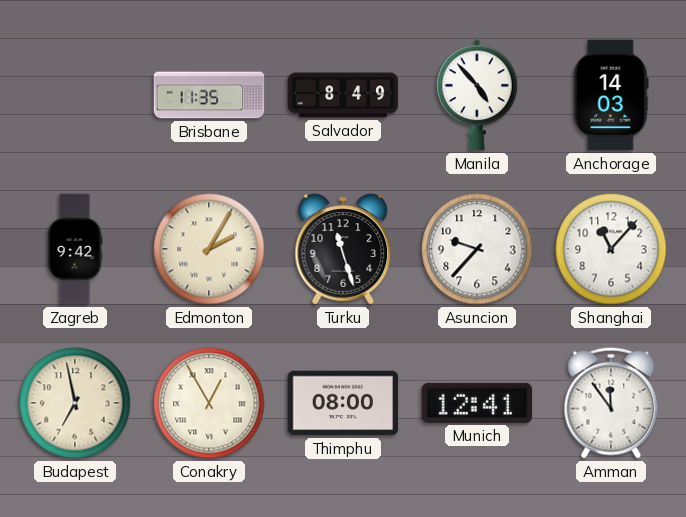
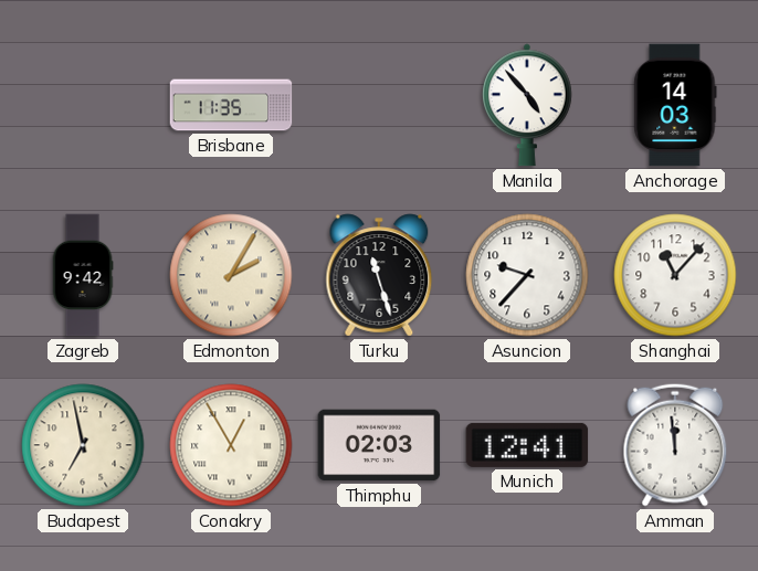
Salvador: 8:49 -> none
Thimphu: 08:00 -> 02:03
Amman: 11:54 -> 11:59
